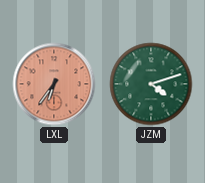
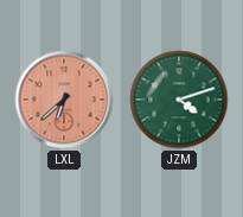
LXL: 6:36 -> 6:38
